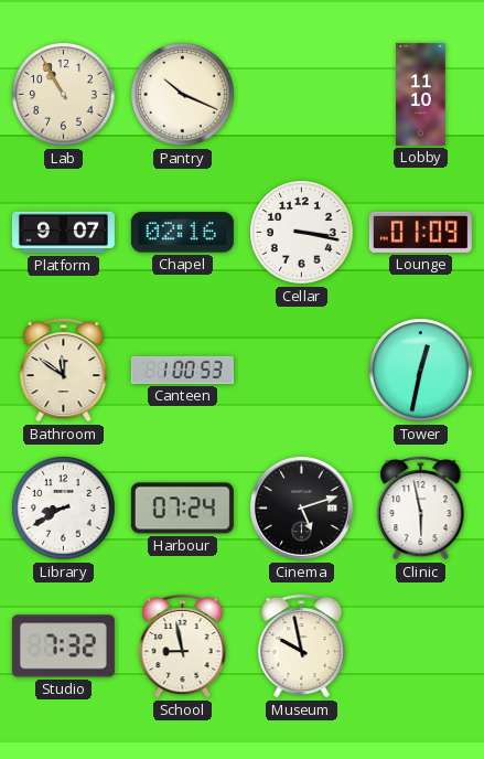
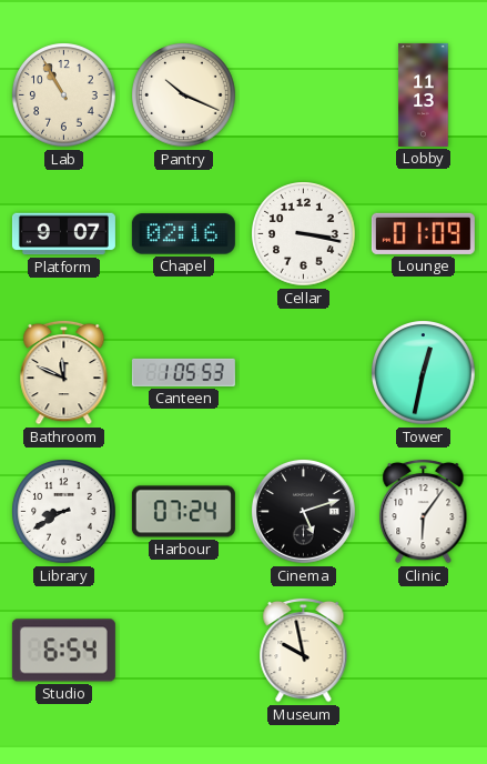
Lobby: 11:10 -> 11:13
Bathroom: 11:51 -> 11:49
Canteen: 1:00 -> 1:05
Clinic: 5:58 -> 6:06
Studio: 7:32 -> 6:54
School: 8:58 -> none
